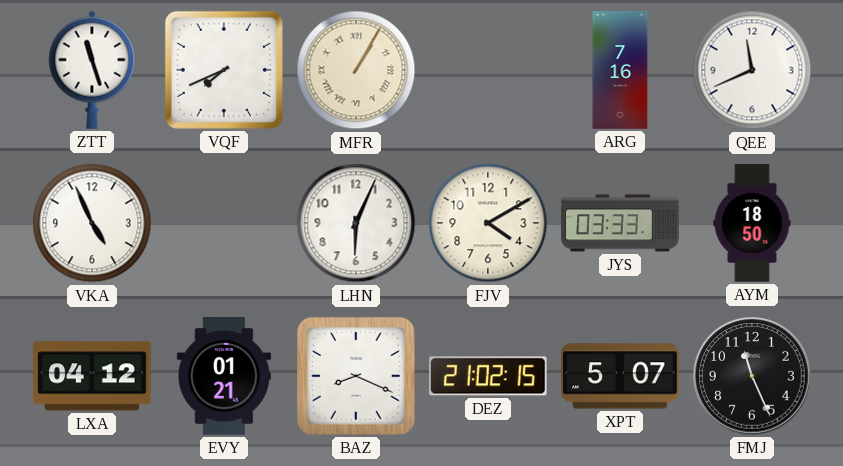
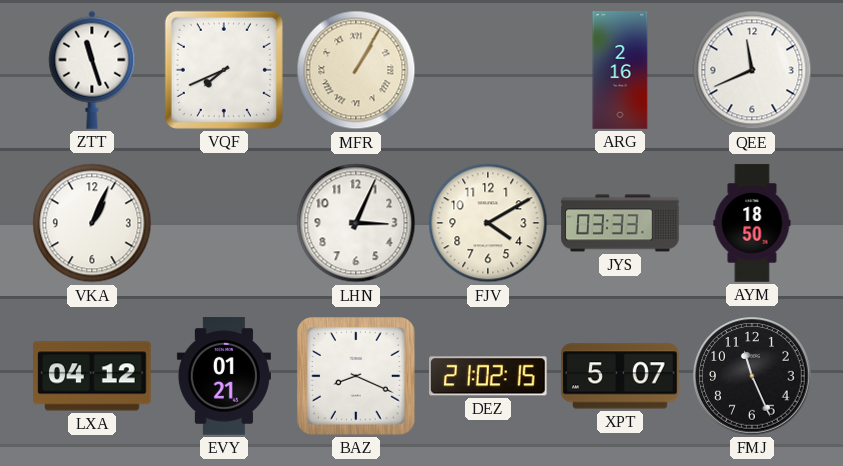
ARG: 7:16 -> 2:16
VKA: 4:56 -> 1:04
LHN: 6:04 -> 3:04
